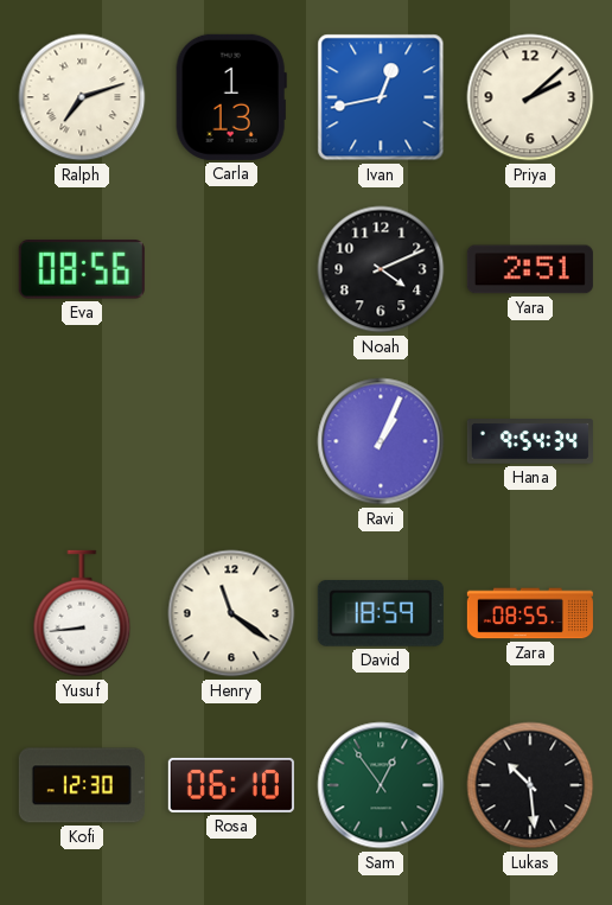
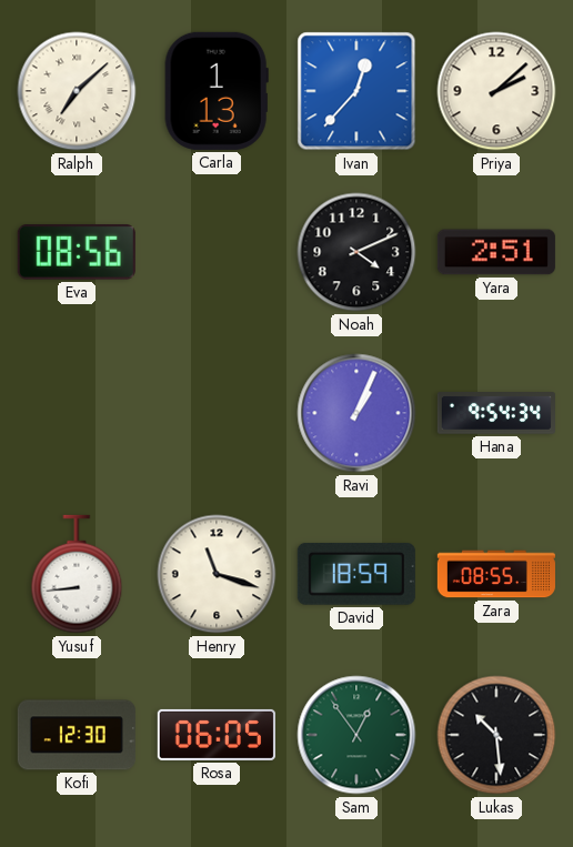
Ralph: 7:12 -> 7:08
Ivan: 12:43 -> 12:37
Henry: 11:21 -> 11:18
Rosa: 06:10 -> 06:05
